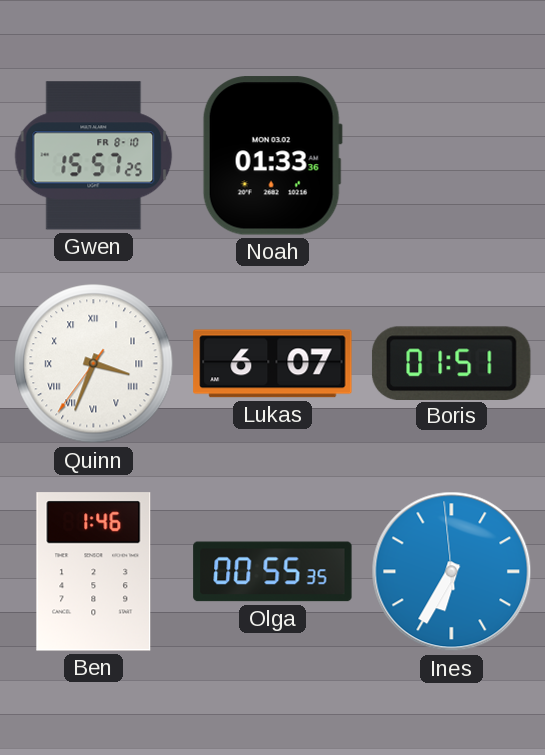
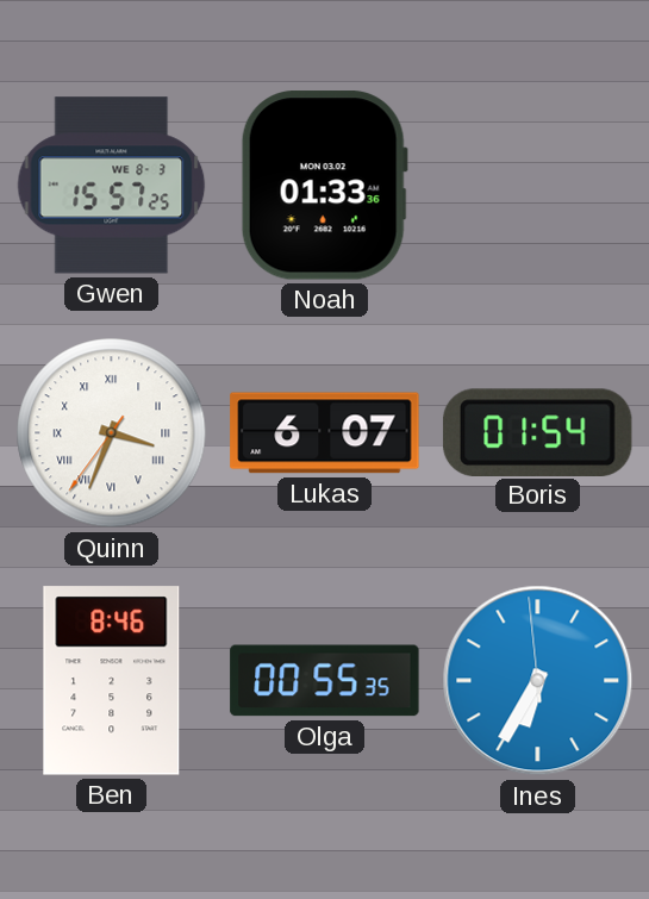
Gwen date: FR 8-10 -> WE 8-3
Boris: 01:51 -> 01:54
Ben: 1:46 -> 8:46
